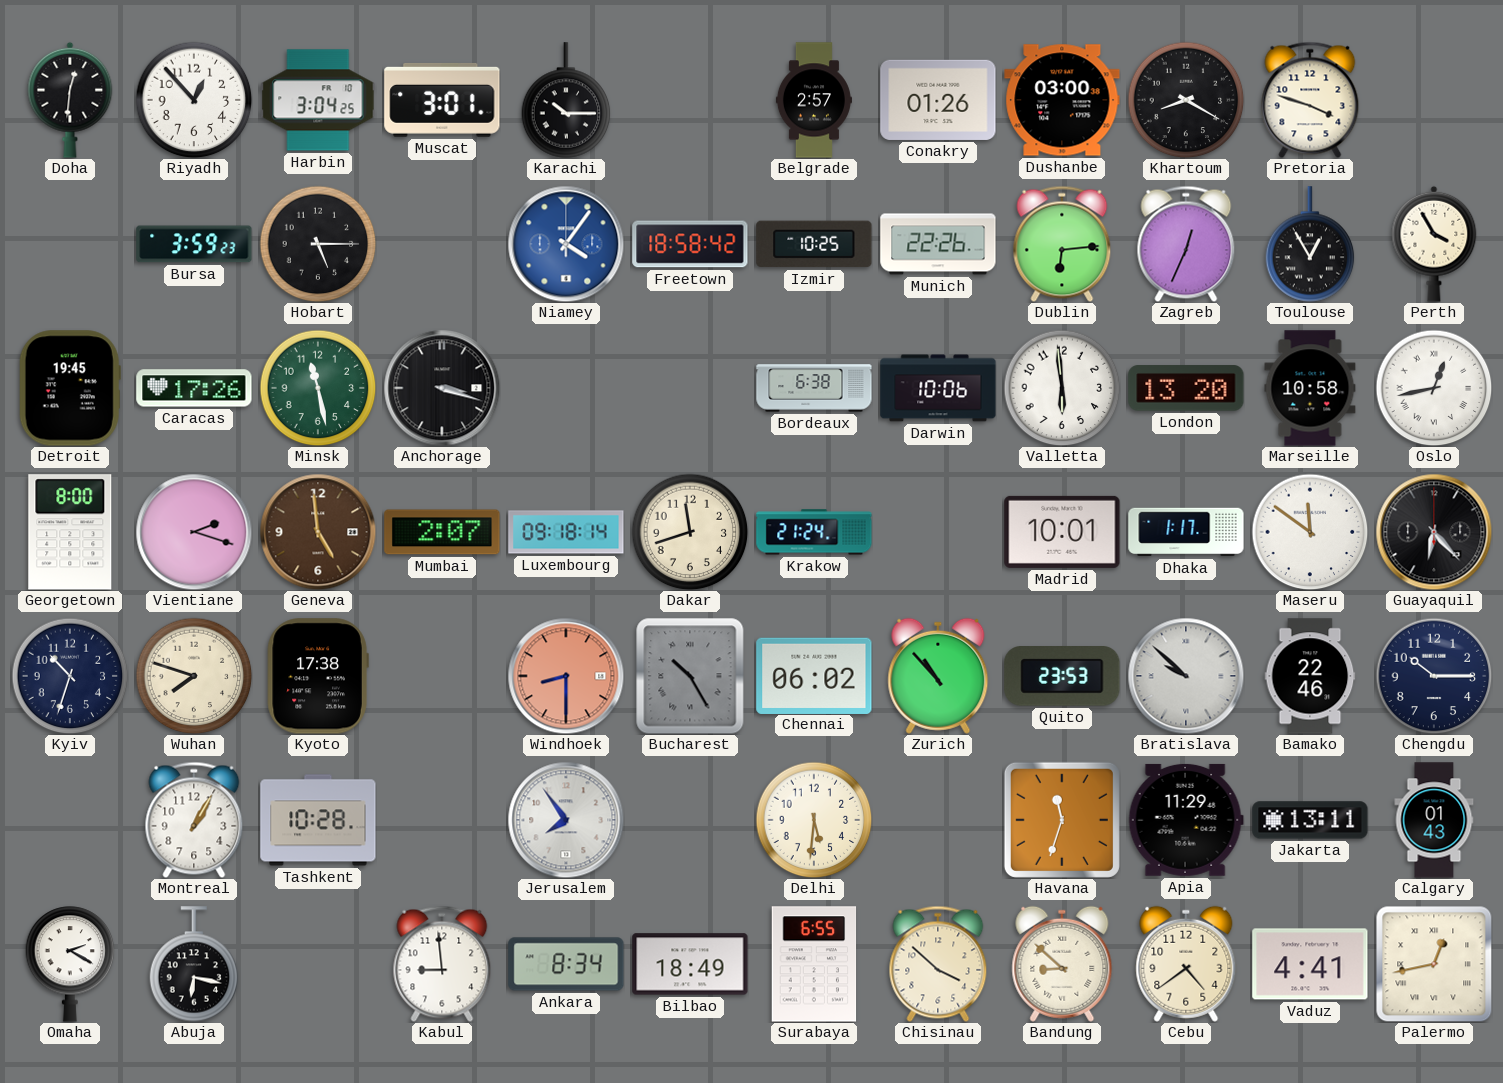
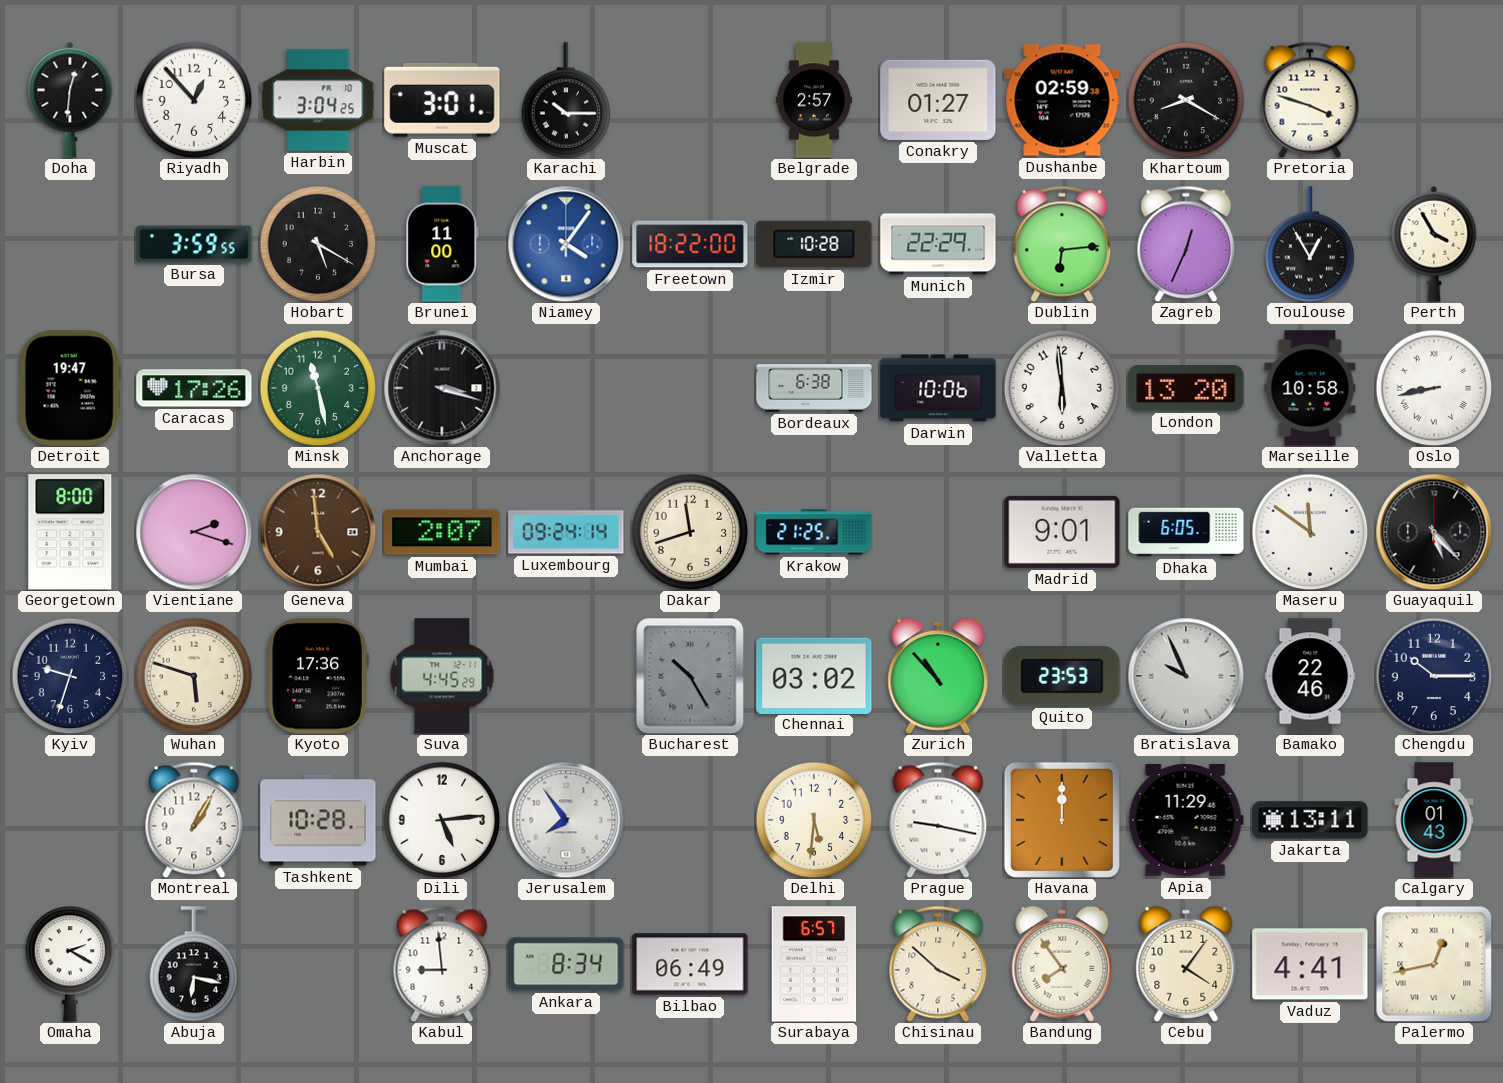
Conakry: 01:26 -> 01:27
Dushanbe: 03:00 -> 02:59
Bursa: 3:59:23 -> 3:59:55
Hobart: 5:15 -> 5:20
Brunei: none -> 11:00
Freetown: 18:58 -> 18:22
Izmir: 10:25 -> 10:28
Munich: 22:26 -> 22:29
Detroit: 19:45 -> 19:47
Oslo: 12:43 -> 8:43
Luxembourg: 09:18 -> 09:24
Krakow: 21:24 -> 21:25
Madrid: 10:01 -> 9:01
Dhaka: 1:17 -> 6:05
Guayaquil: 6:23 -> 5:23
Kyiv: 10:33 -> 9:33
Wuhan: 7:48 -> 5:48
Kyoto: 17:38 -> 17:36
Suva: none -> 4:45
Windhoek: 8:30 -> none
Chennai: 06:02 -> 03:02
Bratislava: 9:52 -> 9:56
Dili: none -> 5:14
Prague: none -> 9:17
Havana: 11:33 -> 12:00
Bilbao: 18:49 -> 06:49
Surabaya: 6:55 -> 6:57
Bandung: 8:52 -> 7:54
Cebu: 4:39 -> 4:06
